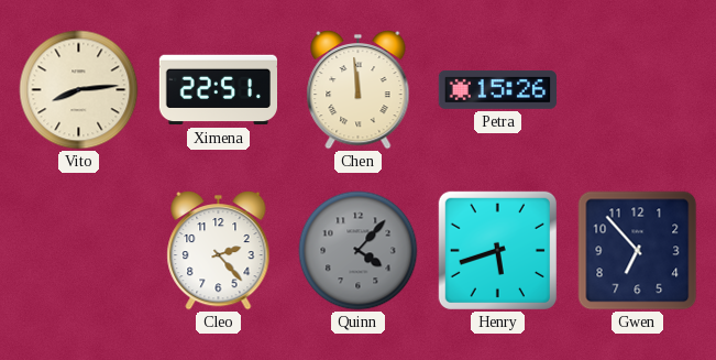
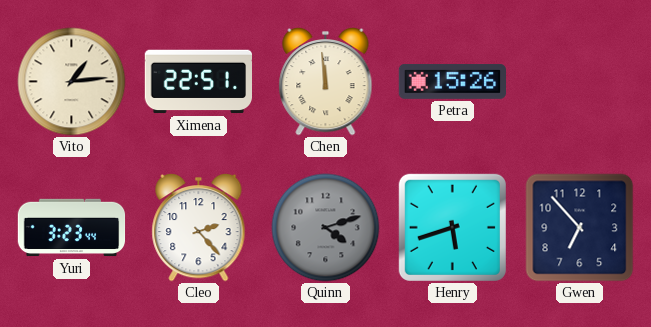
Vito: 8:14 -> 1:14
Yuri: none -> 3:23
Quinn: 4:07 -> 4:12
